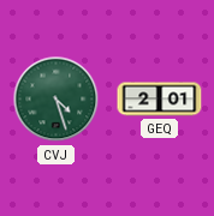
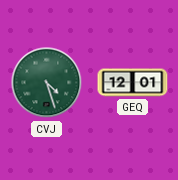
GEQ: 2:01 -> 12:01
